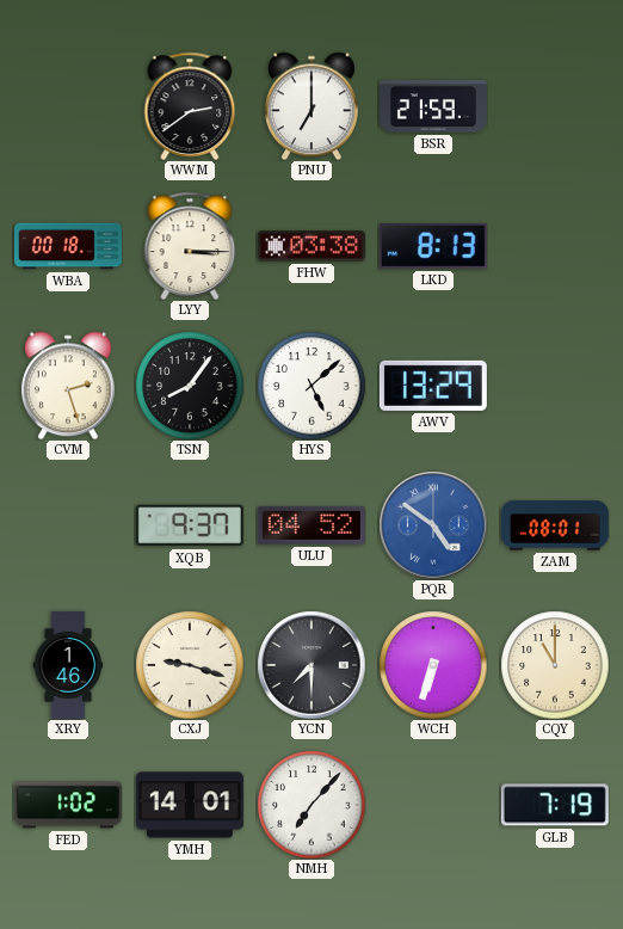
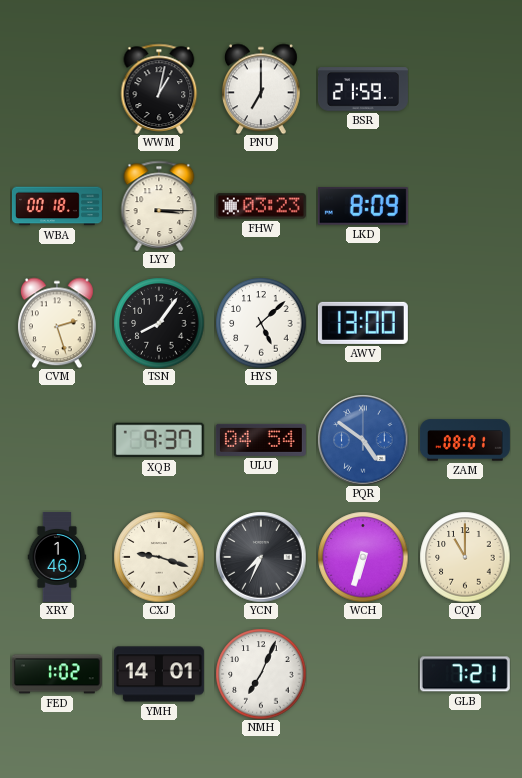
WWM: 2:39 -> 1:02
FHW: 03:38 -> 03:23
LKD: 8:13 -> 8:09
AWV: 13:29 -> 13:00
ULU: 04:52 -> 04:54
YCN: 7:30 -> 7:34
NMH: 7:07 -> 7:04
GLB: 7:19 -> 7:21
